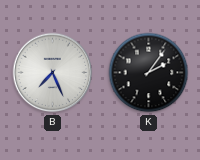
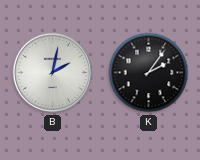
B: 7:26 -> 2:02
